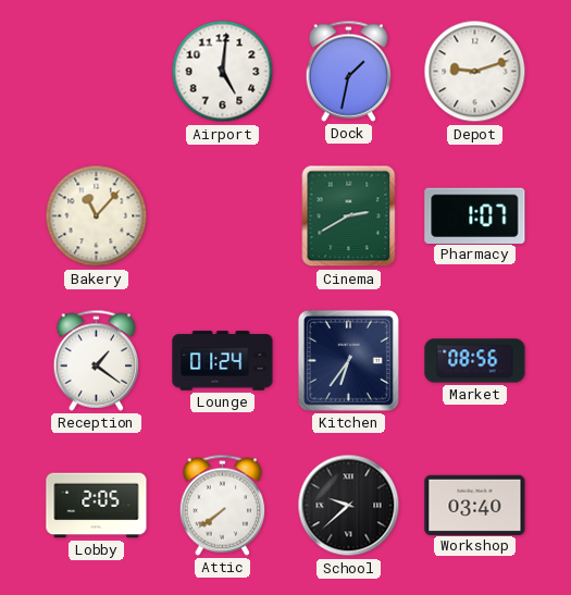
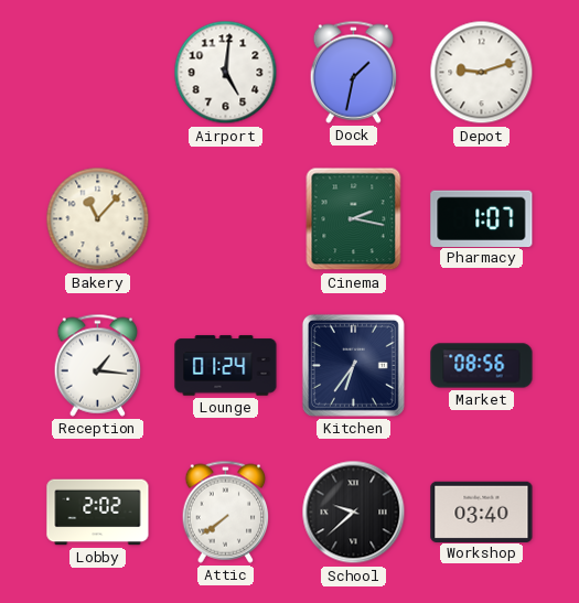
Cinema: 2:40 -> 2:17
Reception: 1:21 -> 1:16
Lobby: 2:05 -> 2:02
